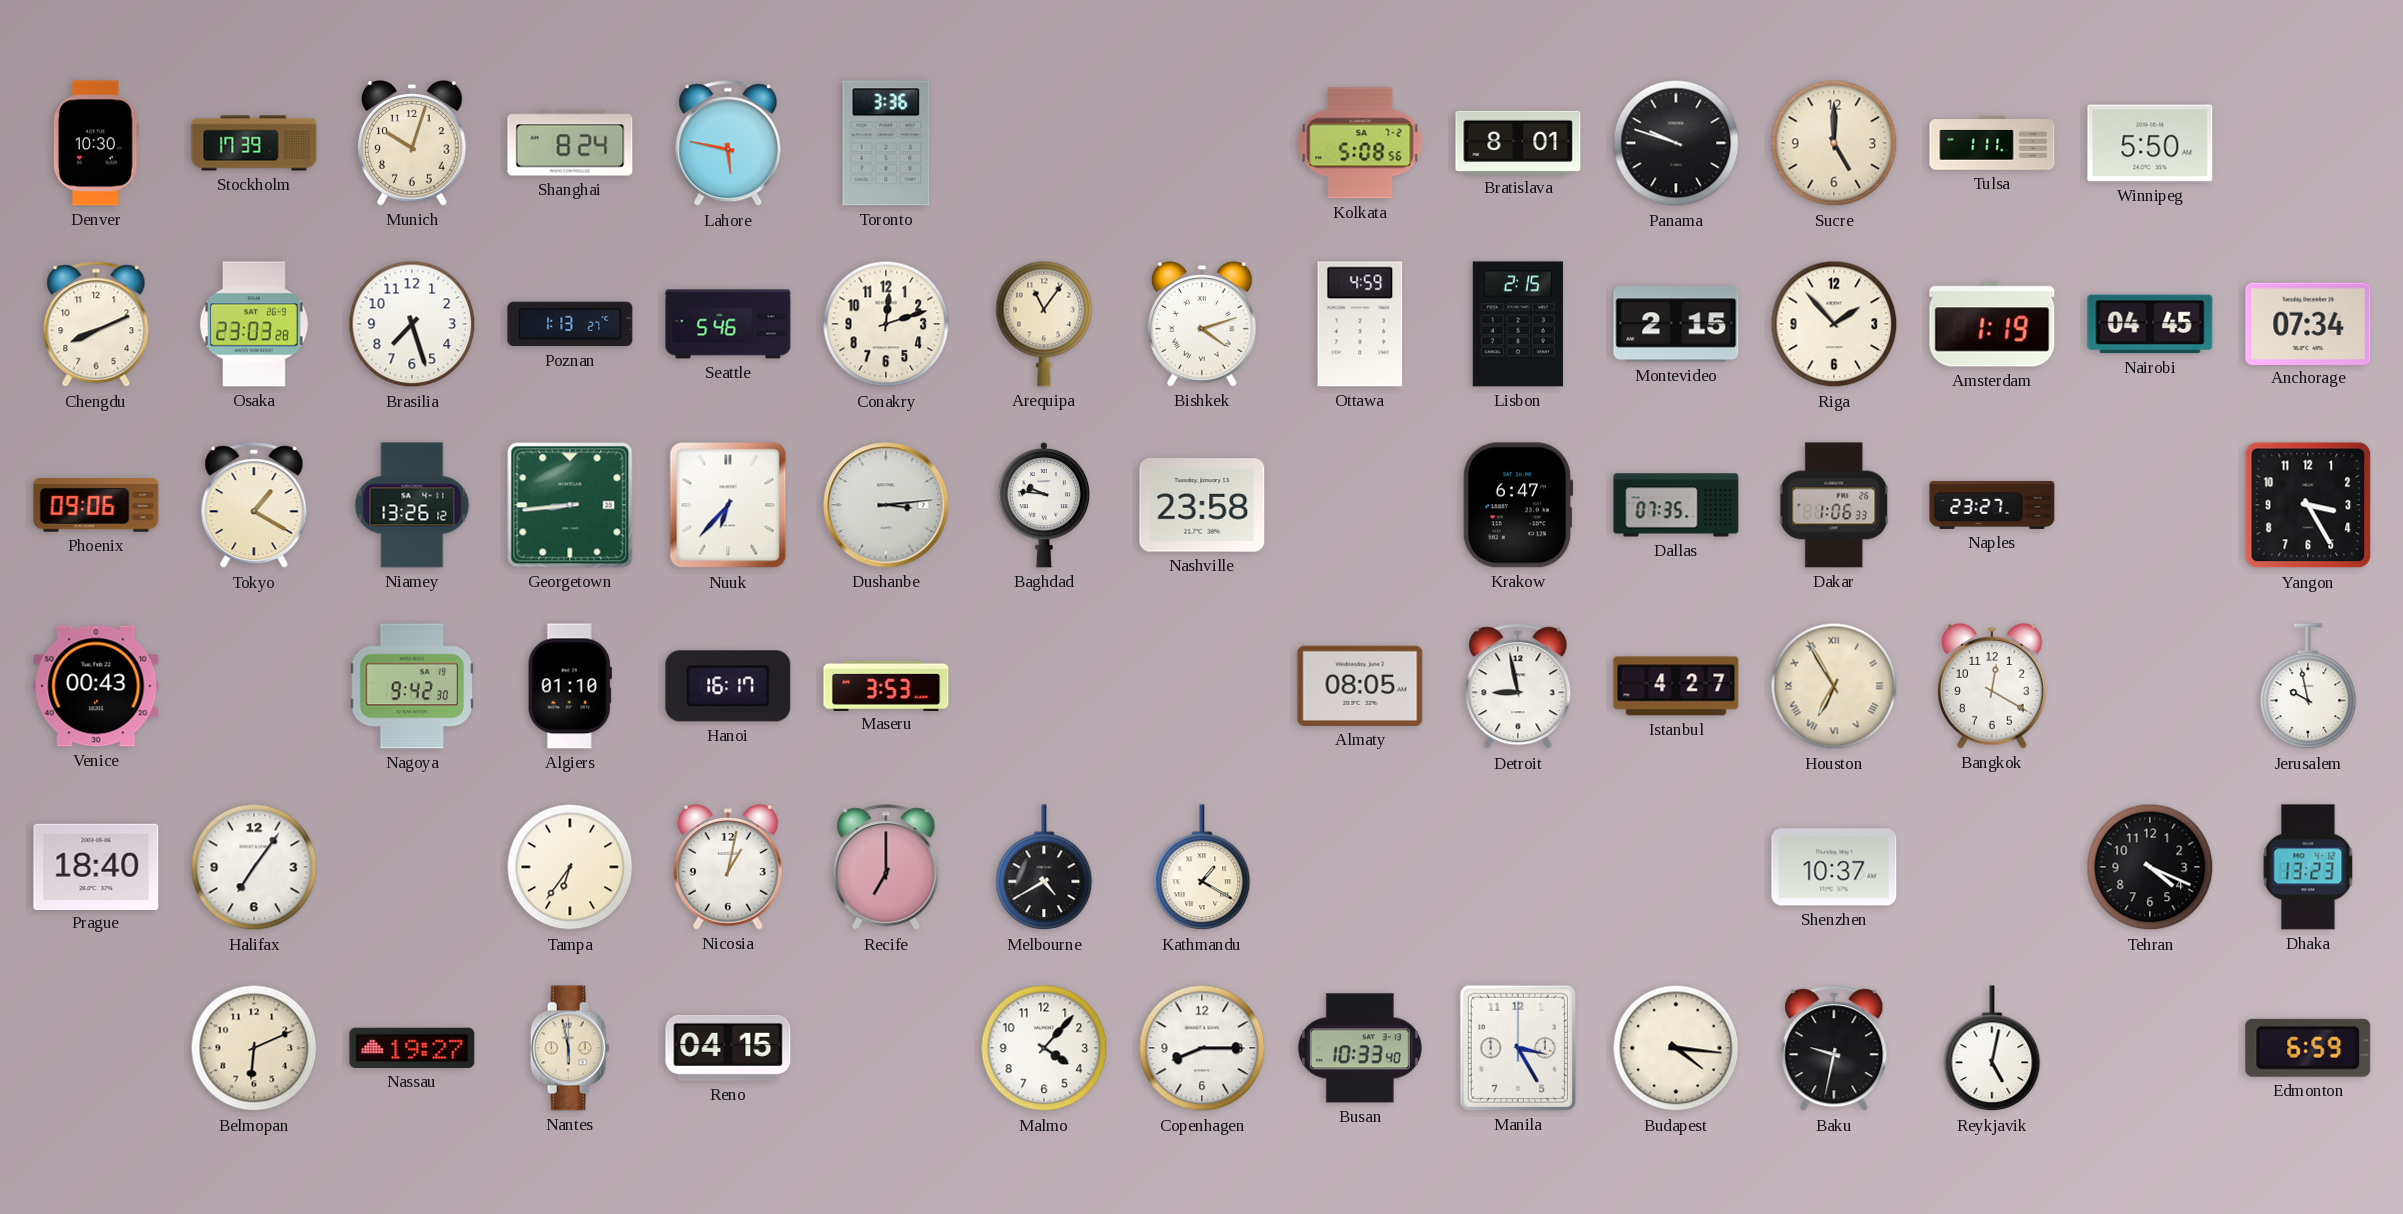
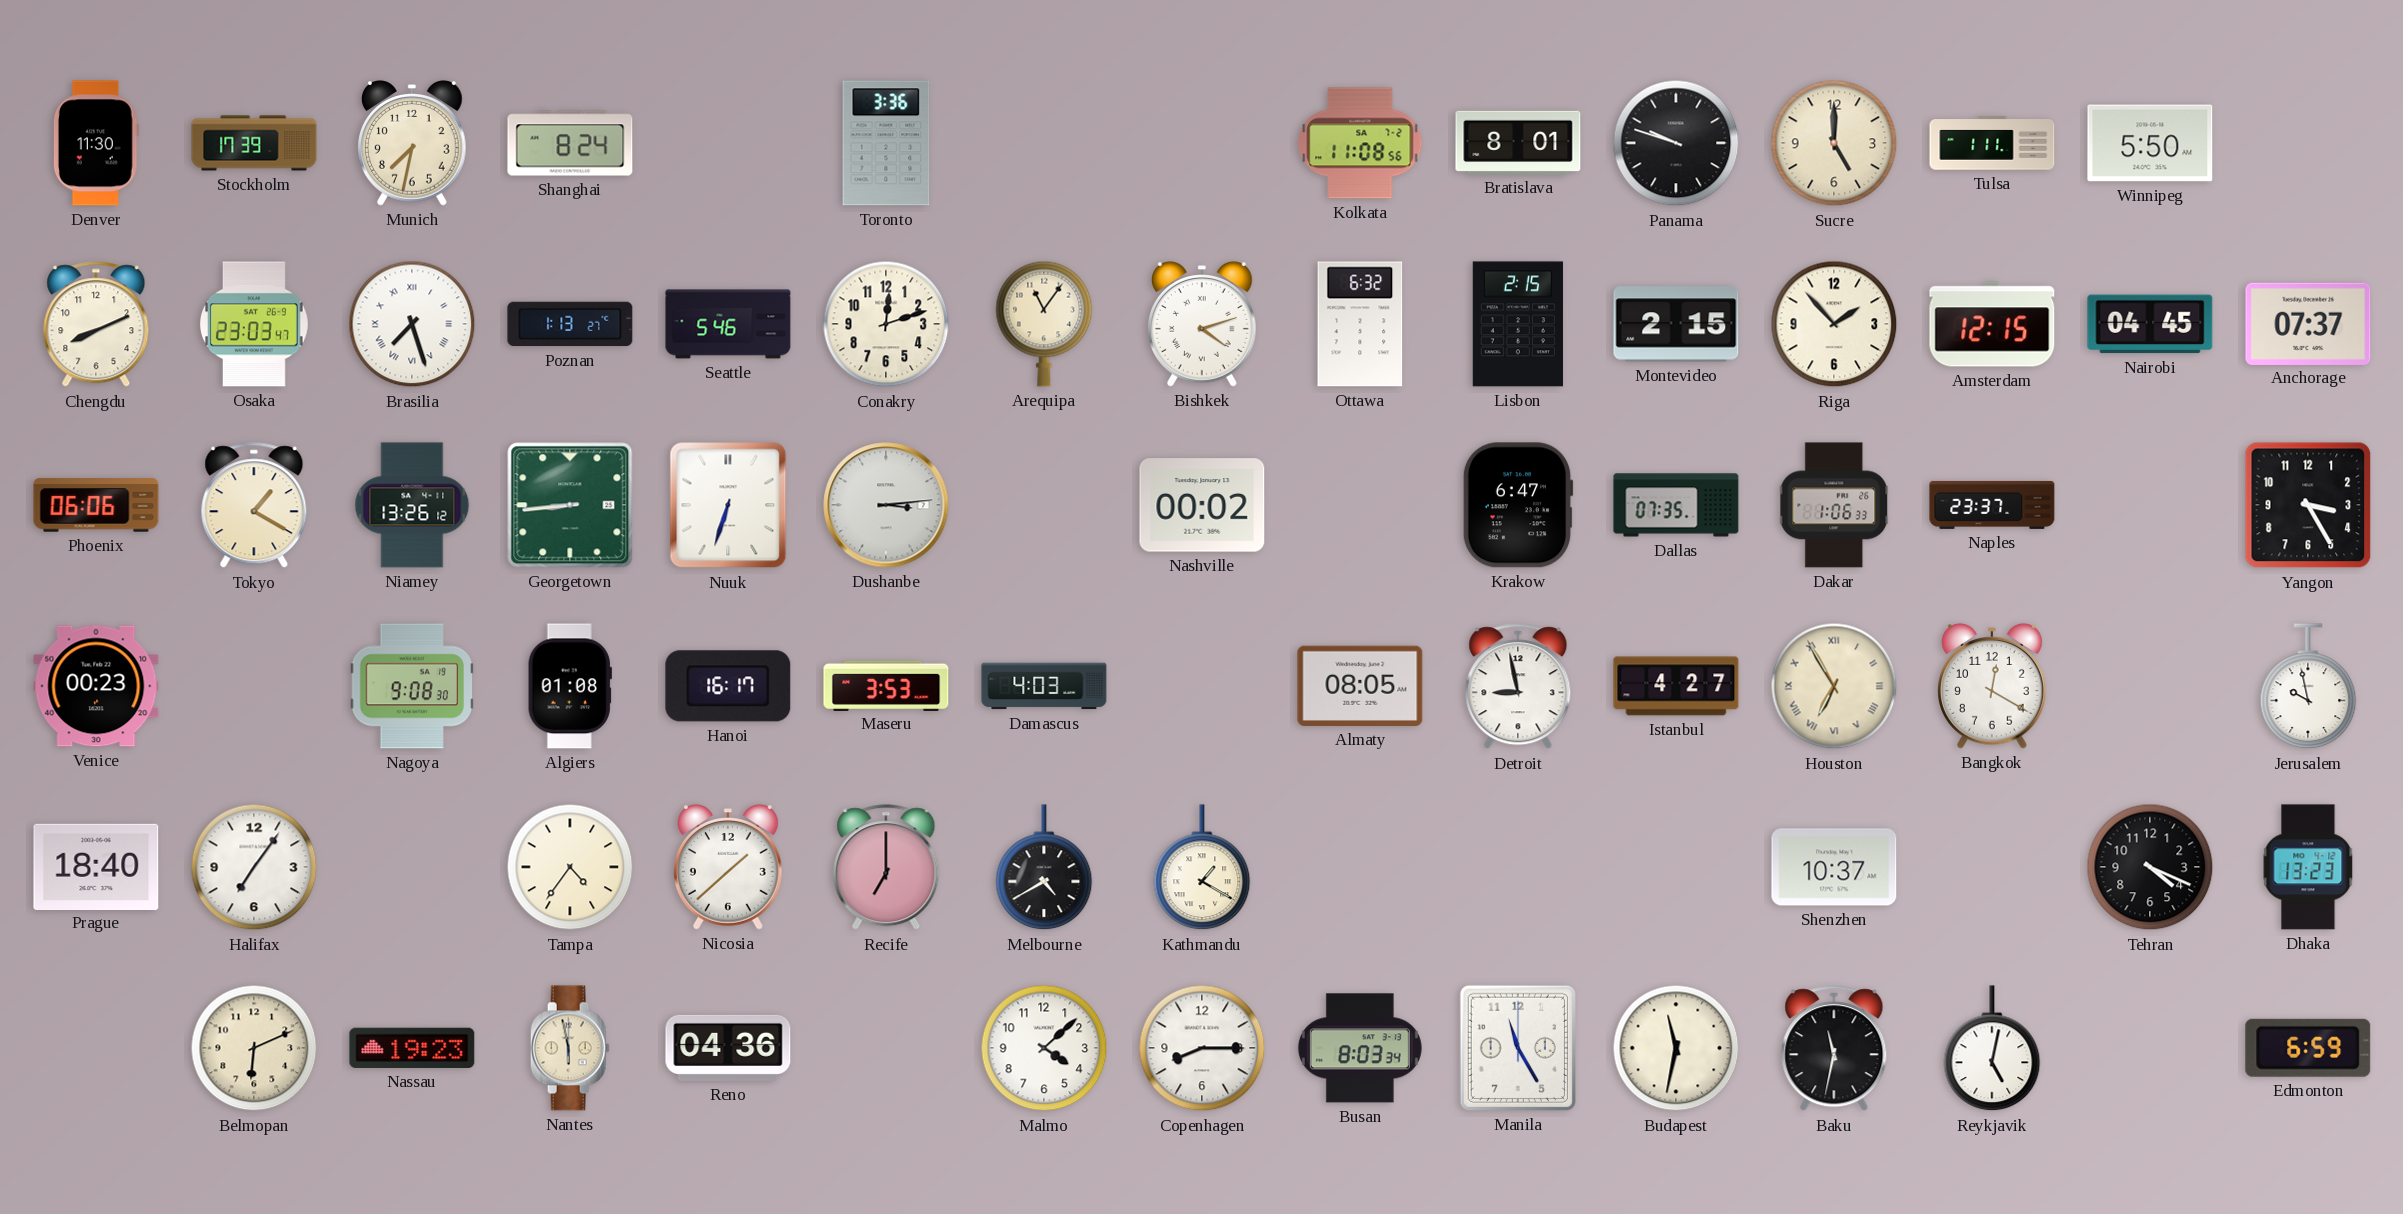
Denver: 10:30 -> 11:30
Munich: 10:03 -> 7:32
Lahore: 5:47 -> none
Kolkata: 5:08 -> 11:08
Osaka: 23:03:28 -> 23:03:47
Brasilia numerals: Arabic -> Roman
Ottawa: 4:59 -> 6:32
Amsterdam: 1:19 -> 12:15
Anchorage: 07:34 -> 07:37
Phoenix: 09:06 -> 06:06
Nuuk: 6:37 -> 6:33
Baghdad: 9:46 -> none
Nashville: 23:58 -> 00:02
Naples: 23:27 -> 23:37
Venice: 00:43 -> 00:23
Nagoya: 9:42 -> 9:08
Algiers: 01:10 -> 01:08
Damascus: none -> 4:03
Tampa: 6:36 -> 4:36
Nicosia: 1:02 -> 1:38
Nassau: 19:27 -> 19:23
Reno: 04:15 -> 04:36
Malmo: 4:07 -> 4:08
Busan: 10:33 -> 8:03
Manila: 3:25 -> 11:25
Budapest: 4:16 -> 11:32
Baku: 9:32 -> 11:32
